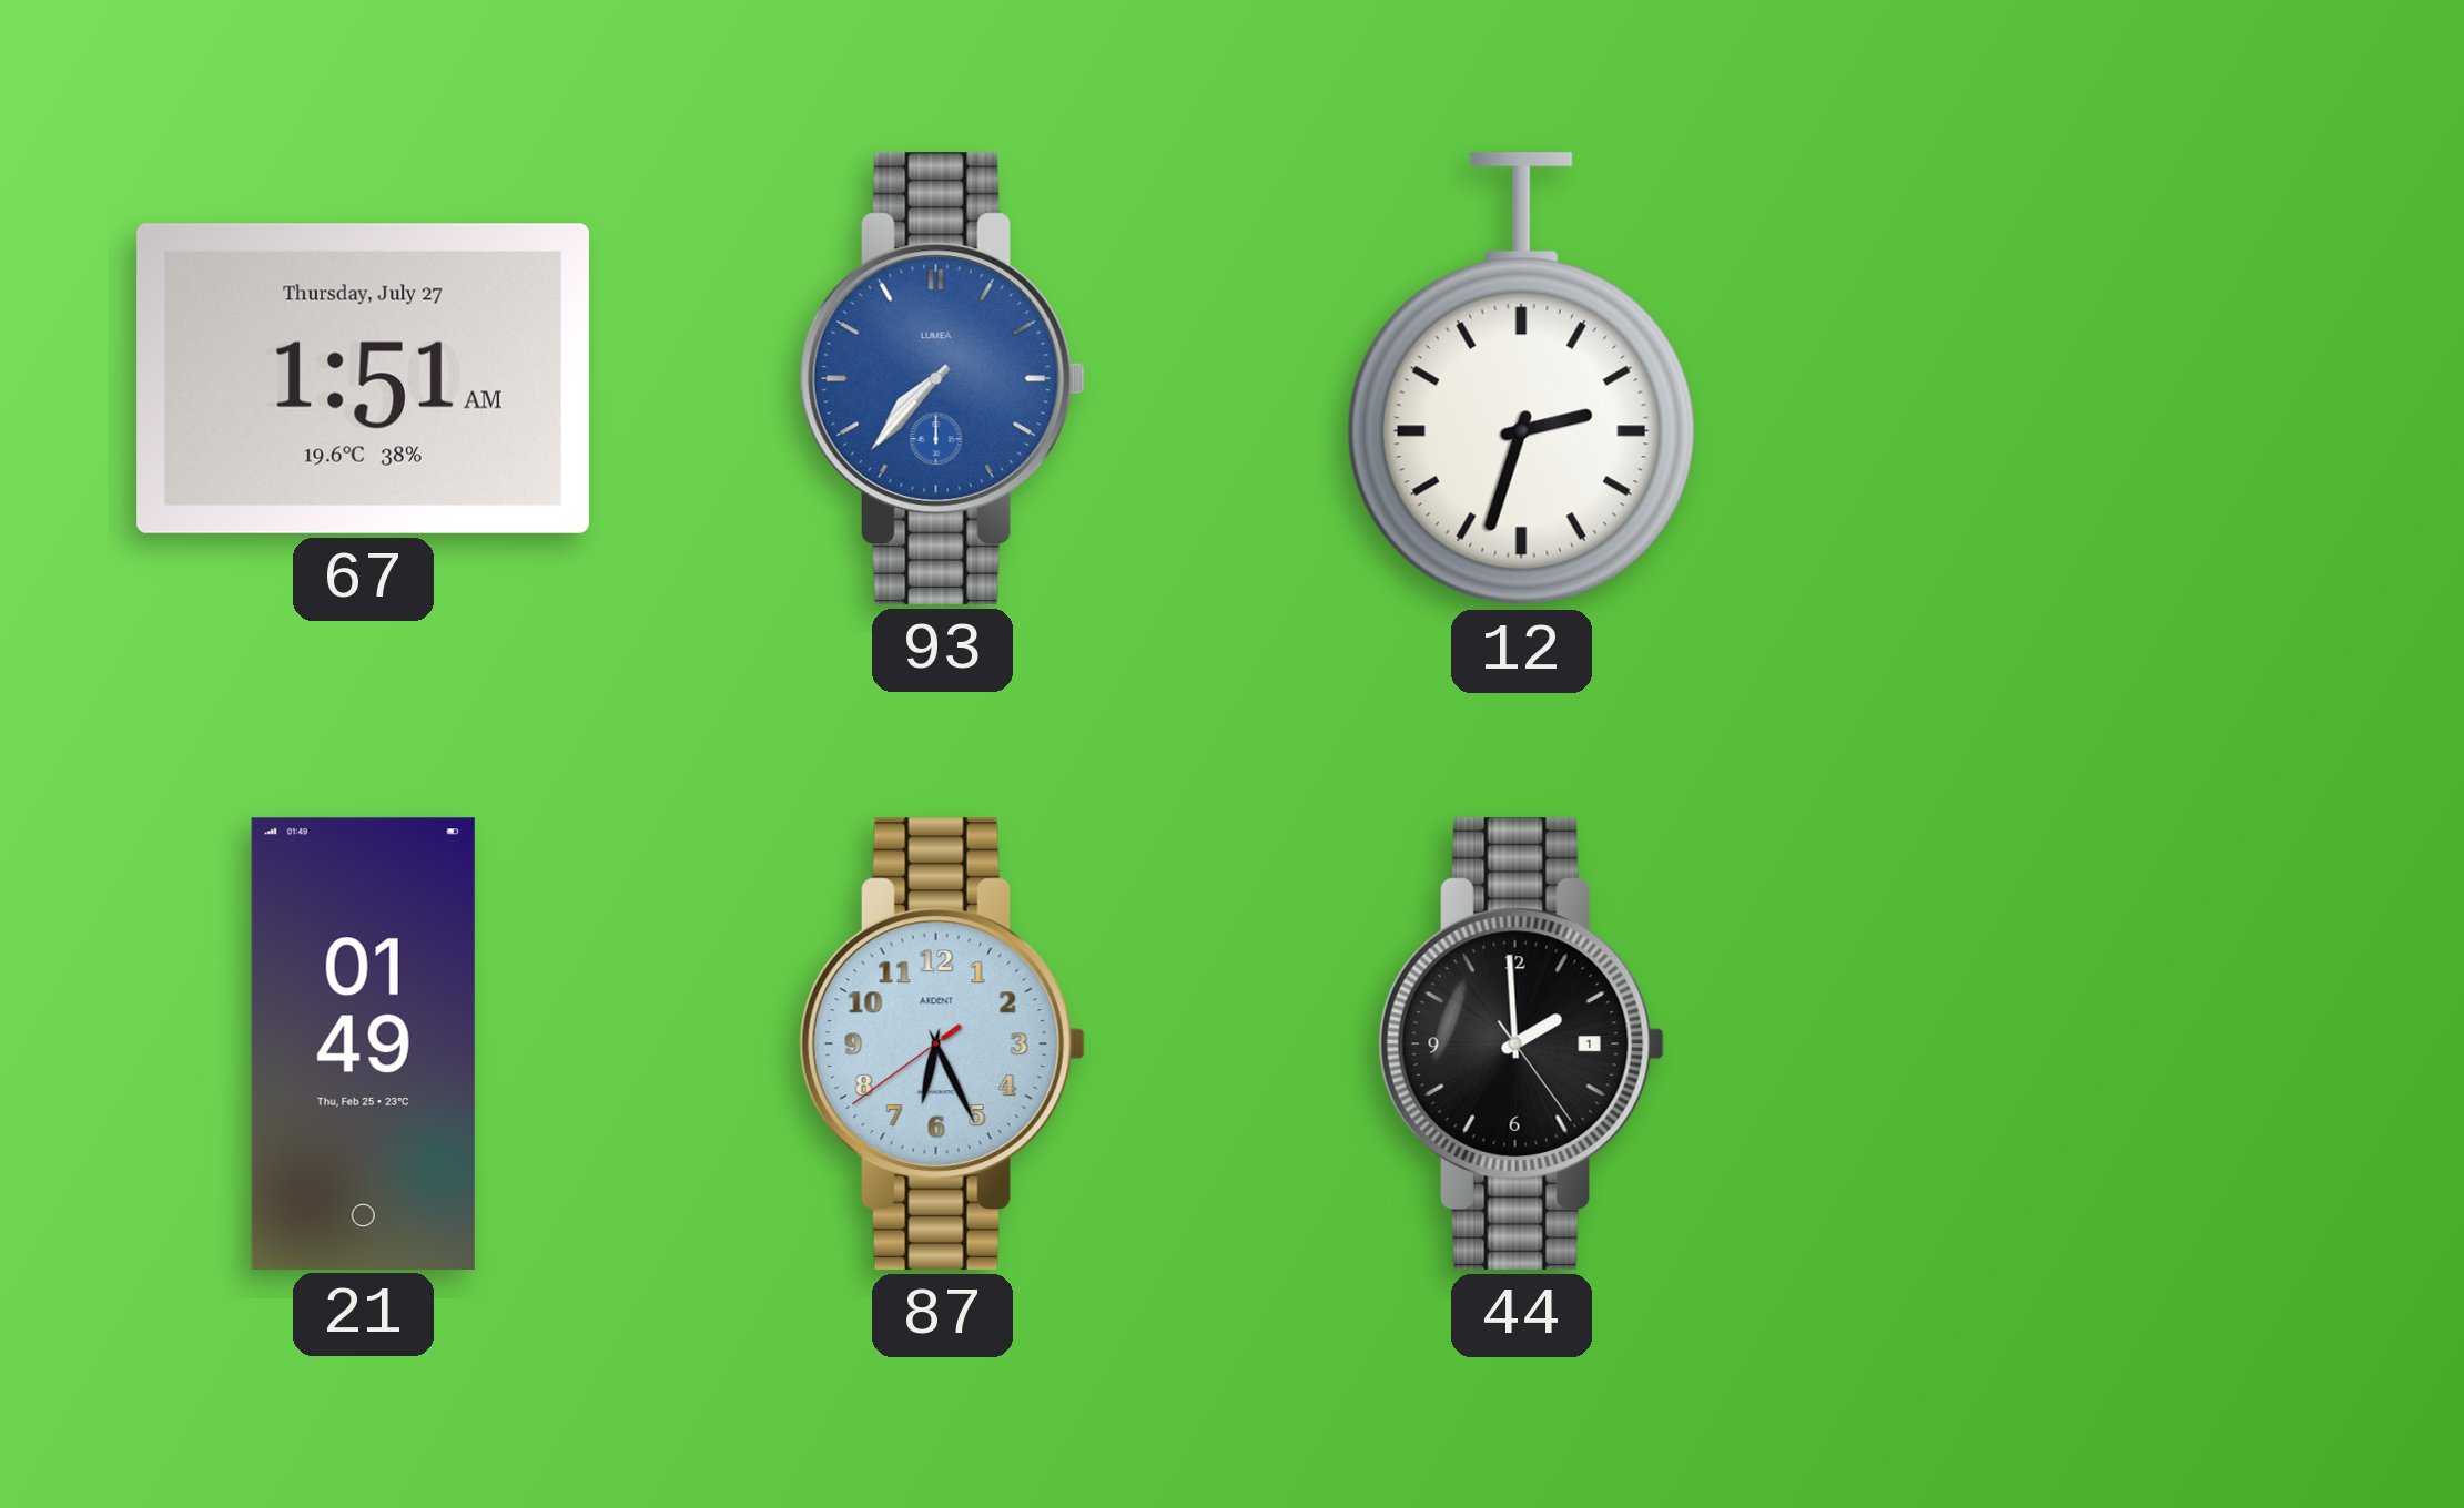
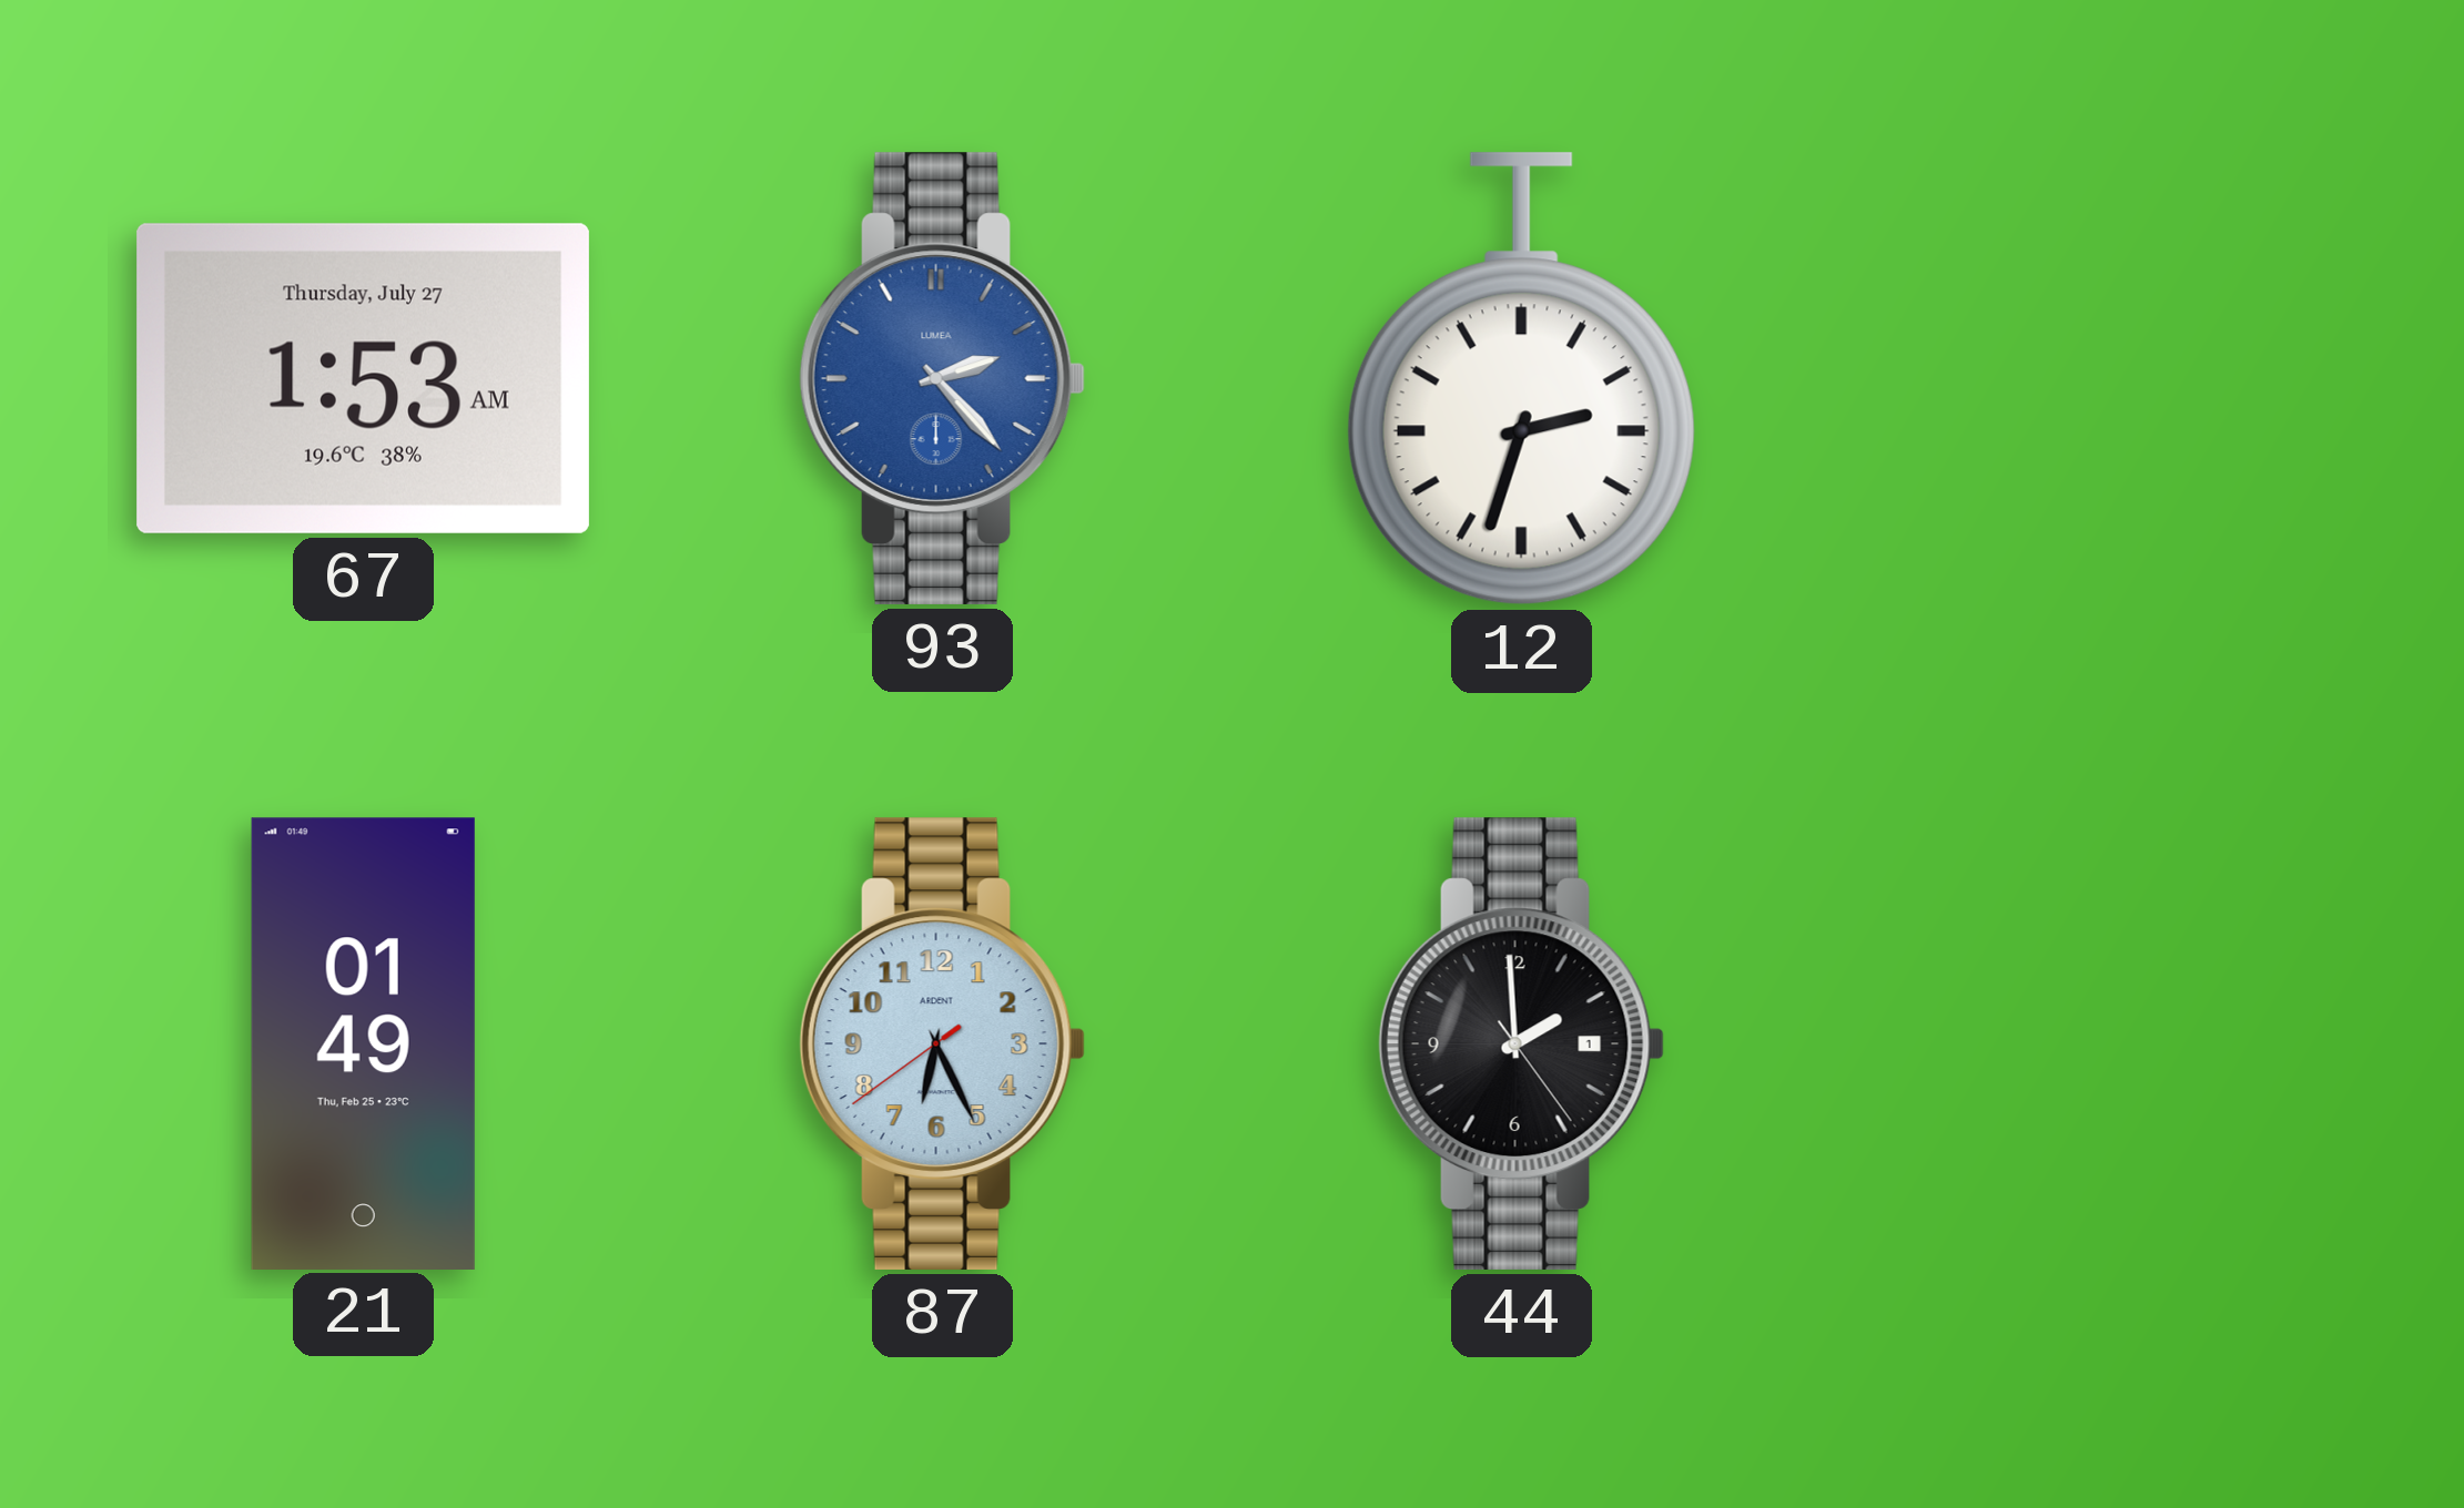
67: 1:51 -> 1:53
93: 7:37 -> 2:23
